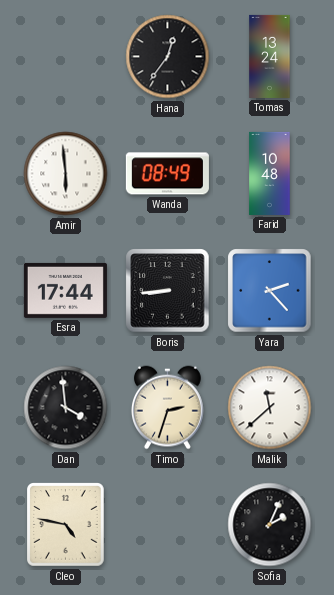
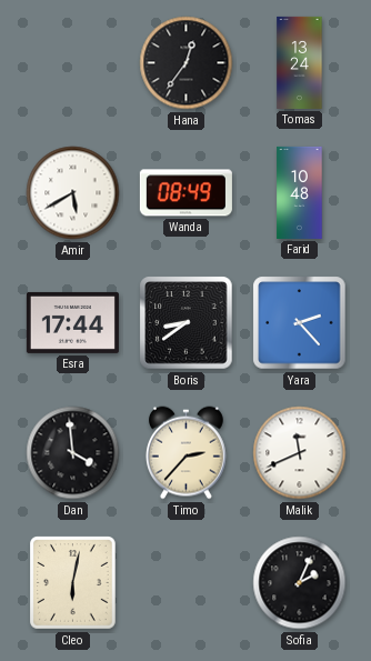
Amir: 5:59 -> 5:40
Boris: 8:44 -> 8:39
Timo: 2:33 -> 2:37
Malik: 11:38 -> 11:41
Cleo: 4:47 -> 6:02
